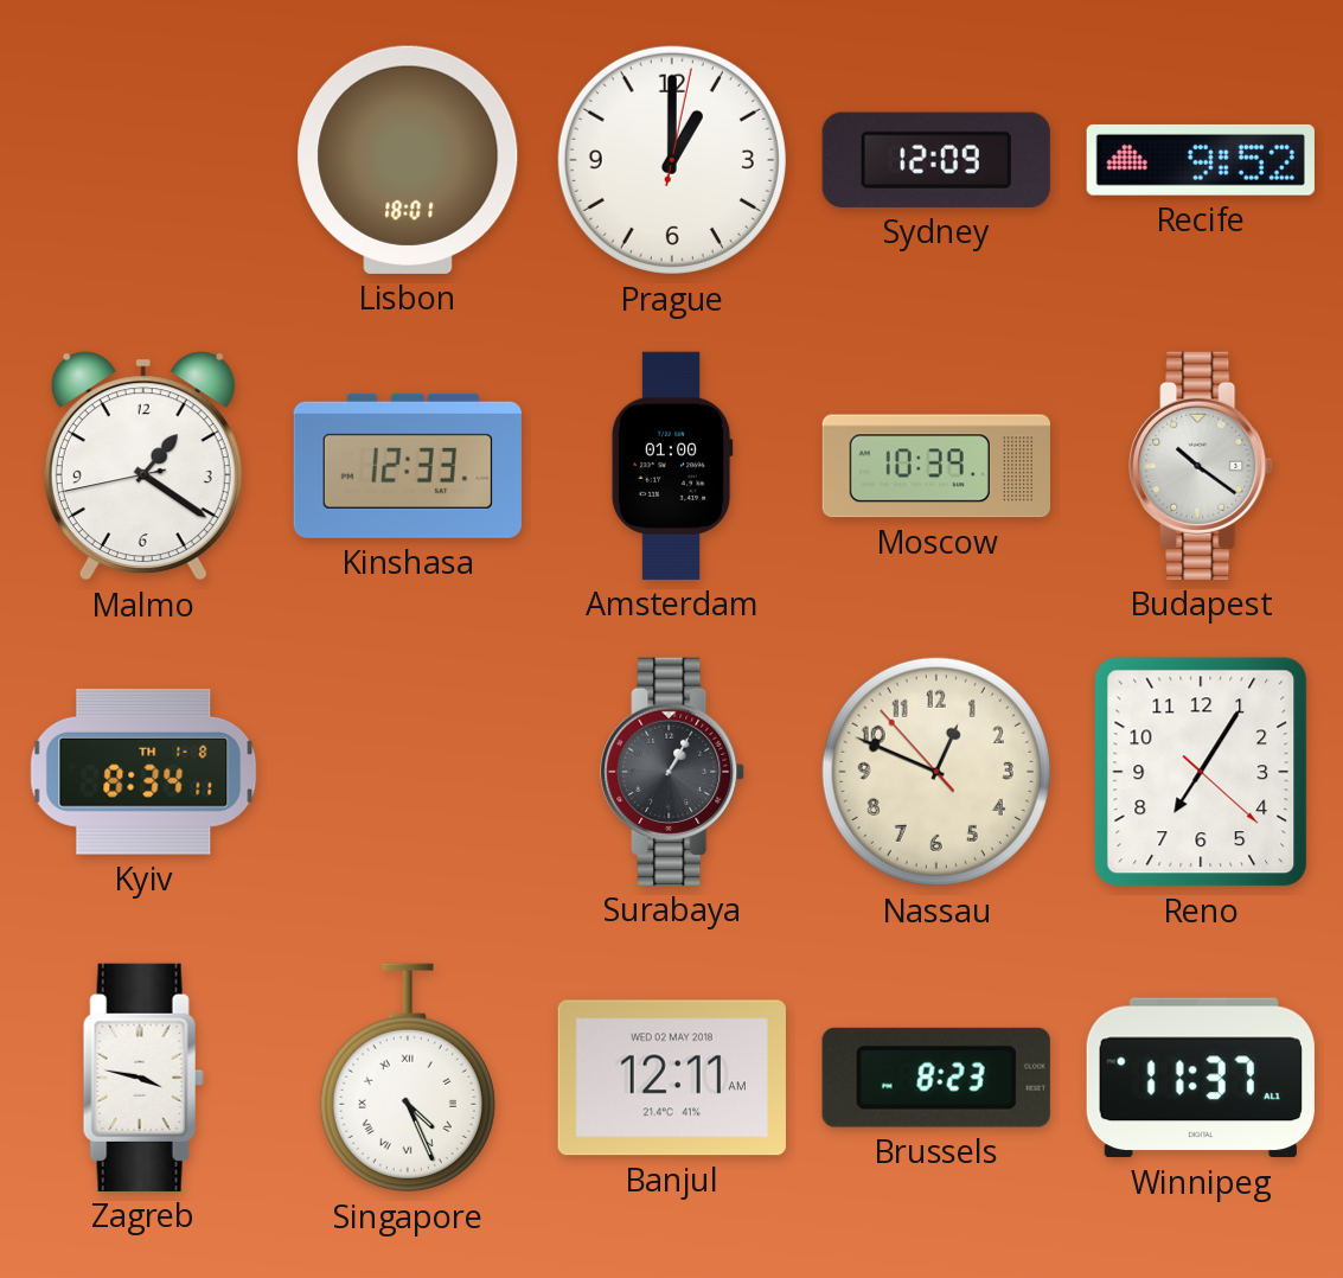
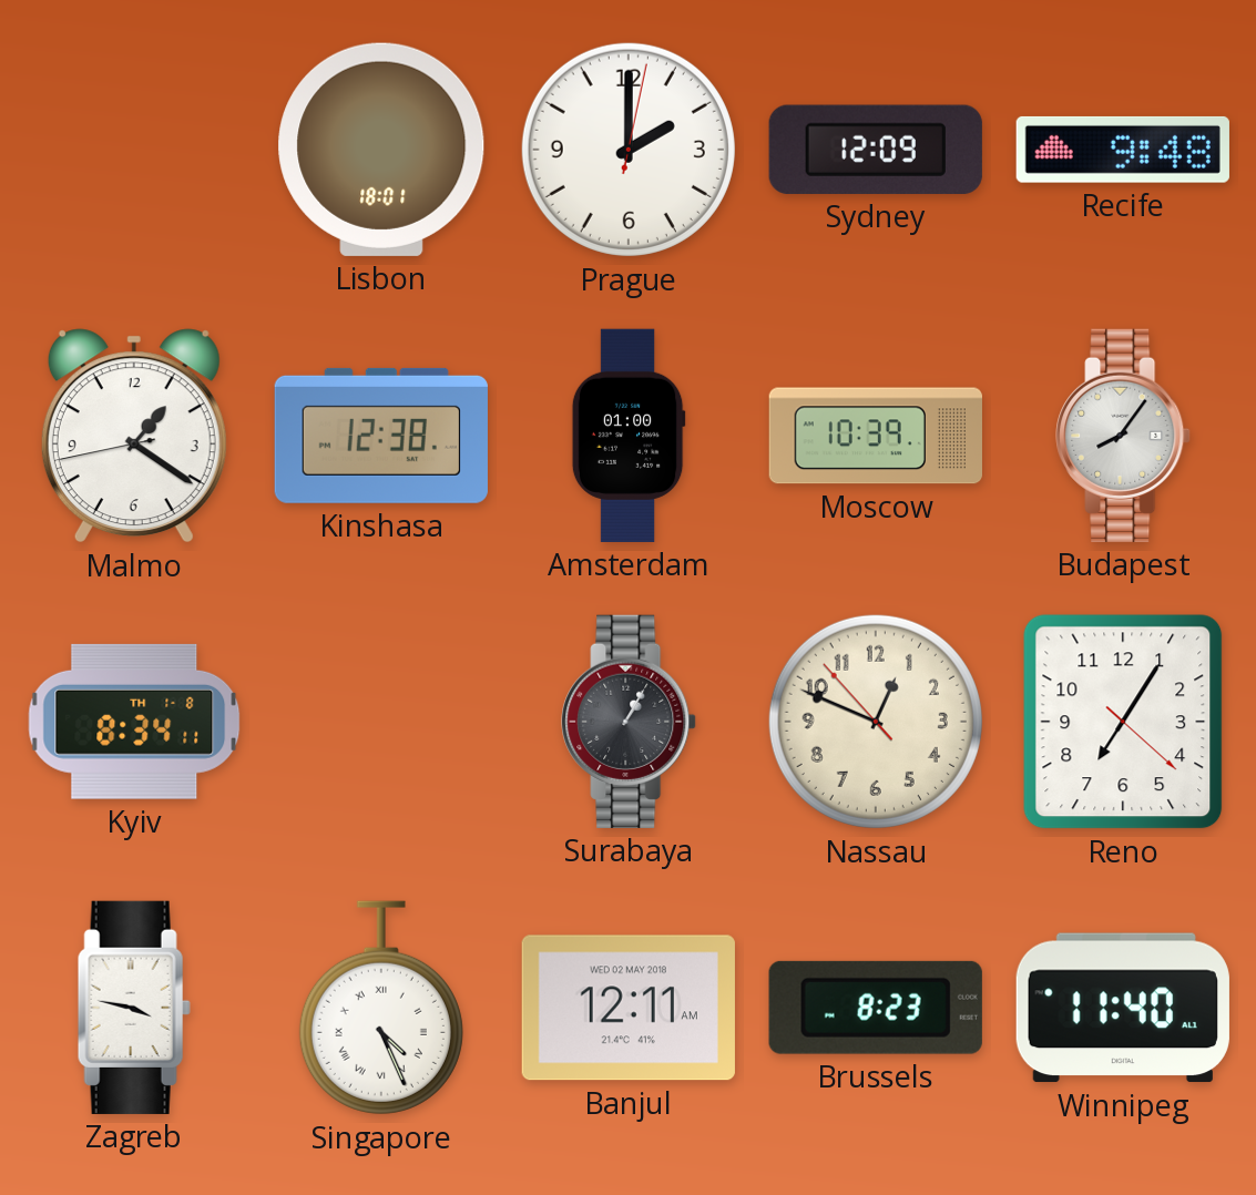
Prague: 1:00 -> 2:00
Recife: 9:52 -> 9:48
Kinshasa: 12:33 -> 12:38
Budapest: 10:21 -> 8:06
Winnipeg: 11:37 -> 11:40
